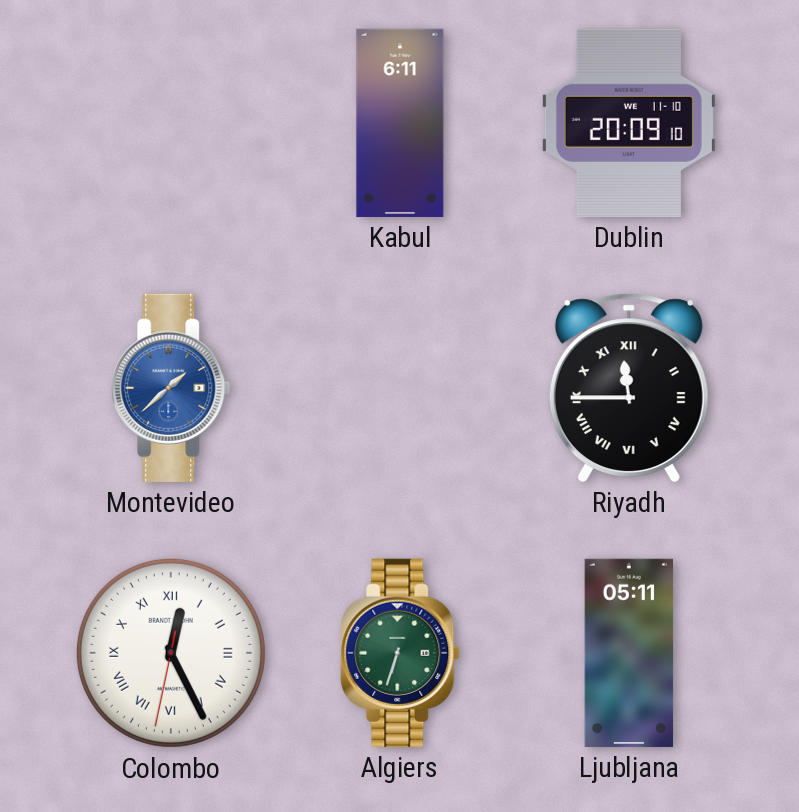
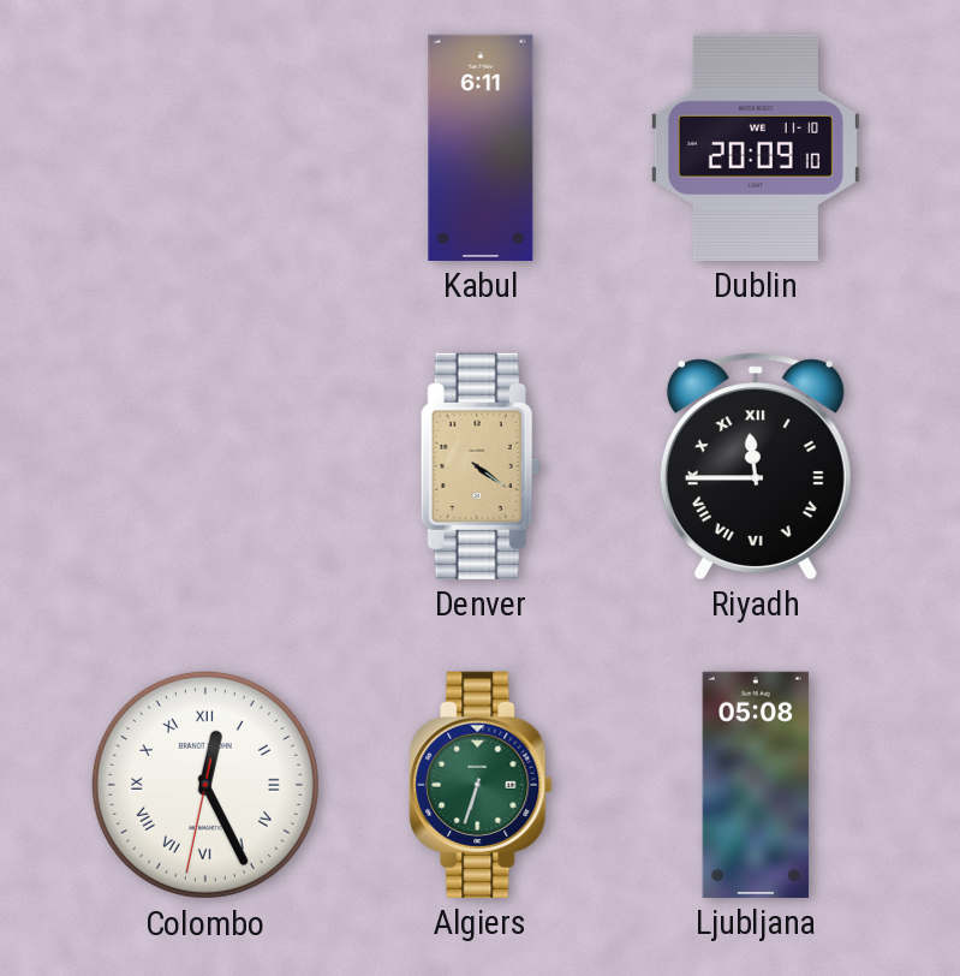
Montevideo: 1:38 -> none
Denver: none -> 4:21
Ljubljana: 05:11 -> 05:08
